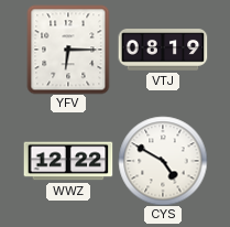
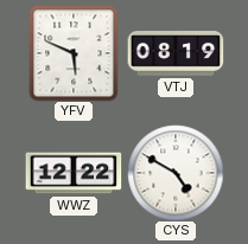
YFV: 6:15 -> 5:49
